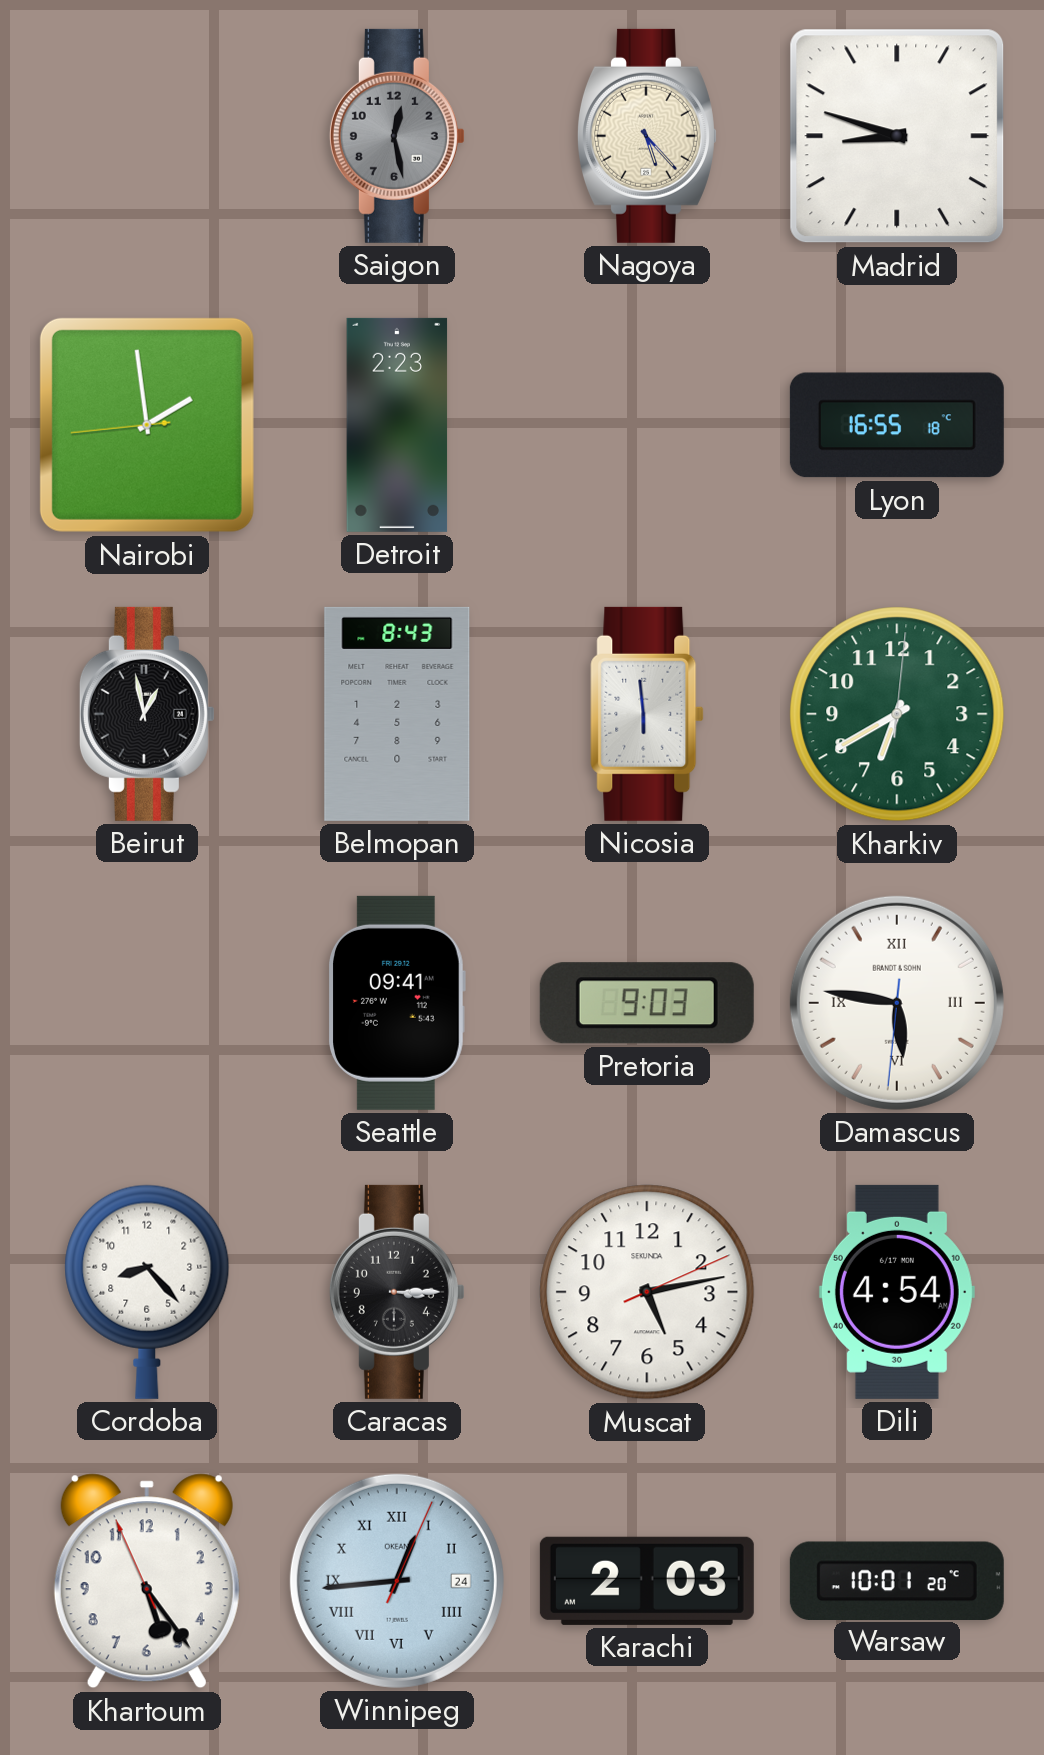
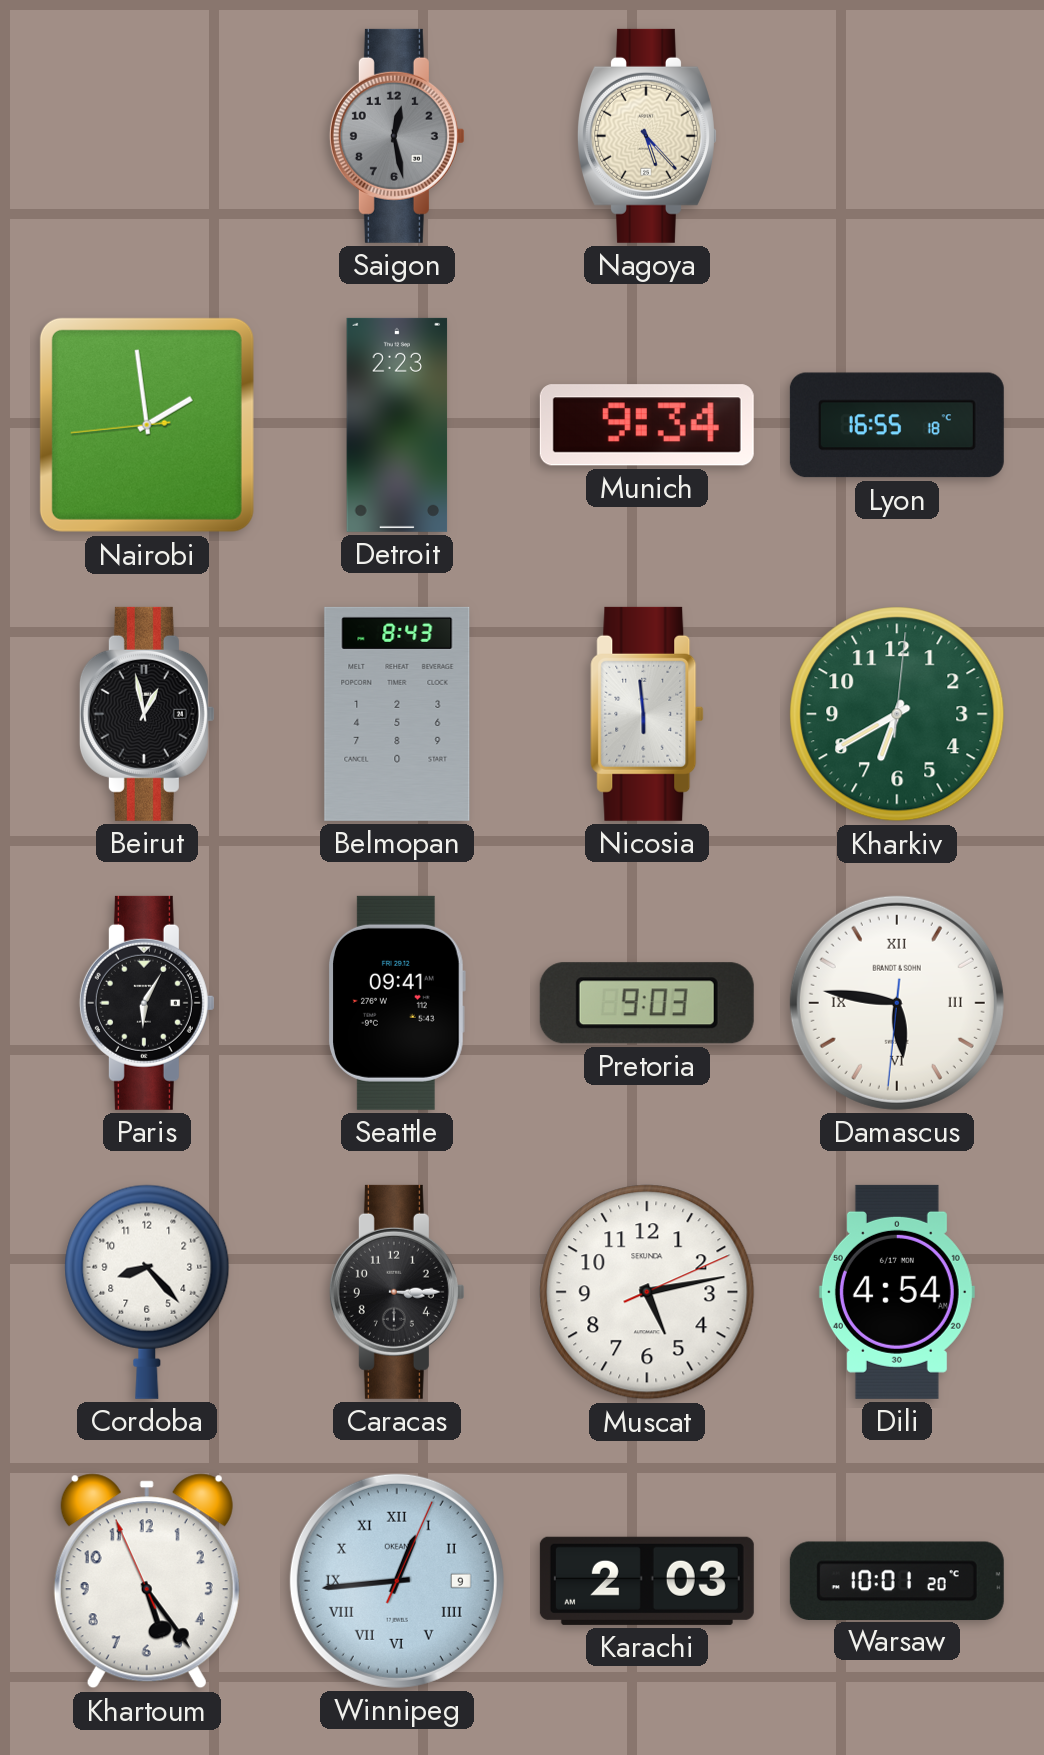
Madrid: 8:48 -> none
Munich: none -> 9:34
Paris: none -> 6:05
Winnipeg date: 24 -> 9
